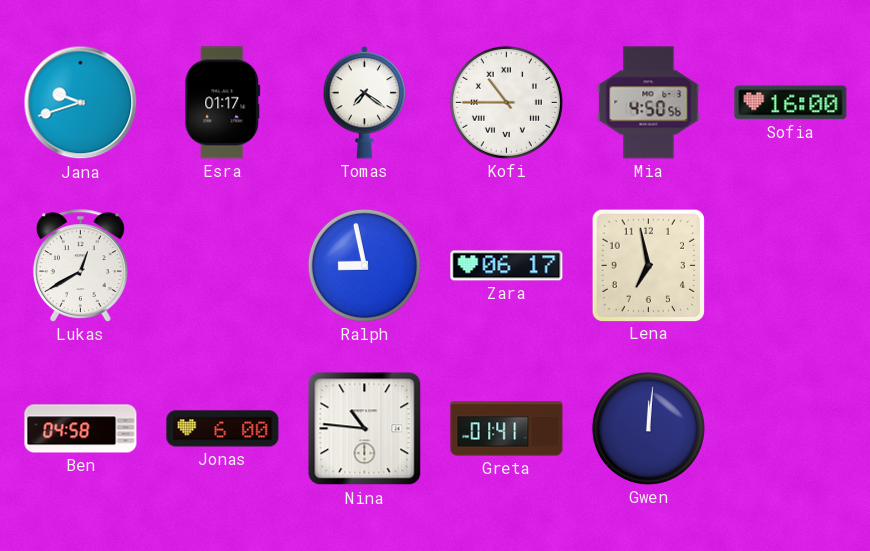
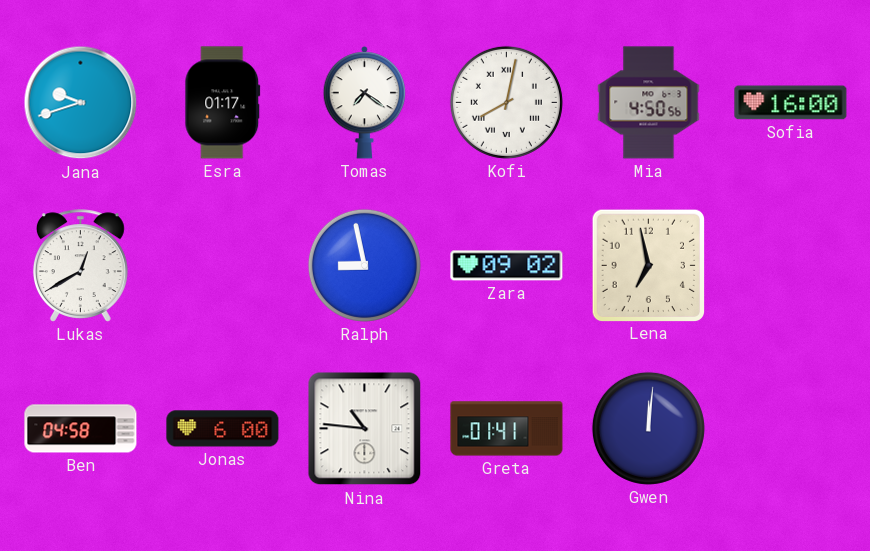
Kofi: 10:45 -> 8:02
Zara: 06:17 -> 09:02
